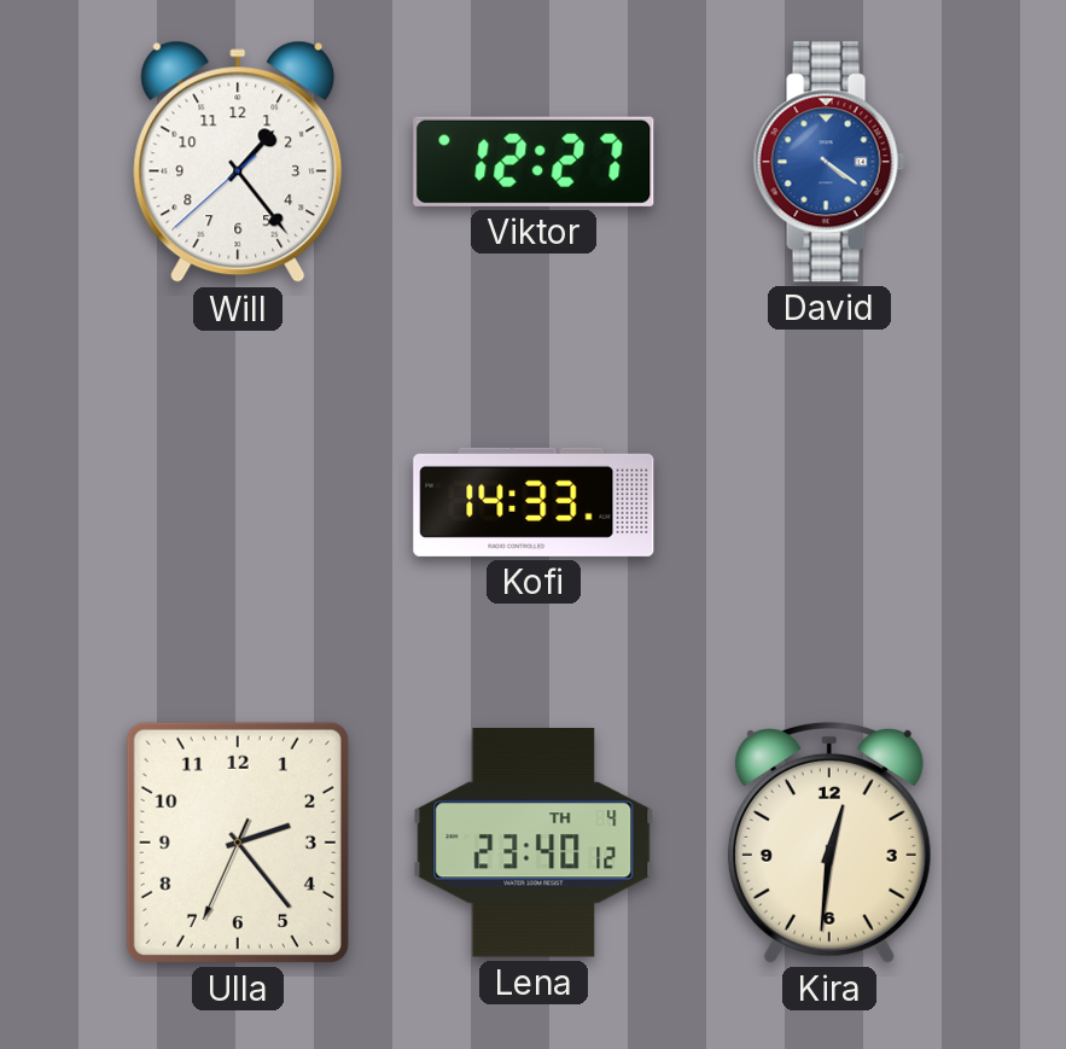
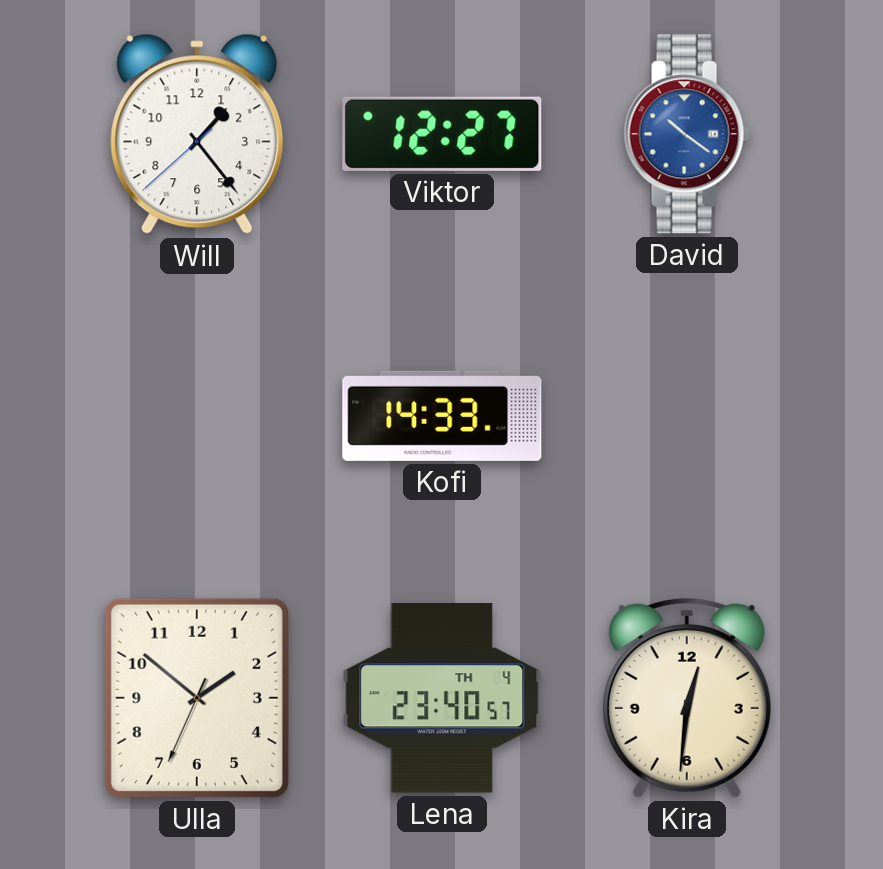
David: 4:21 -> 10:21
Ulla: 2:23 -> 1:51
Lena: 23:40:12 -> 23:40:57
